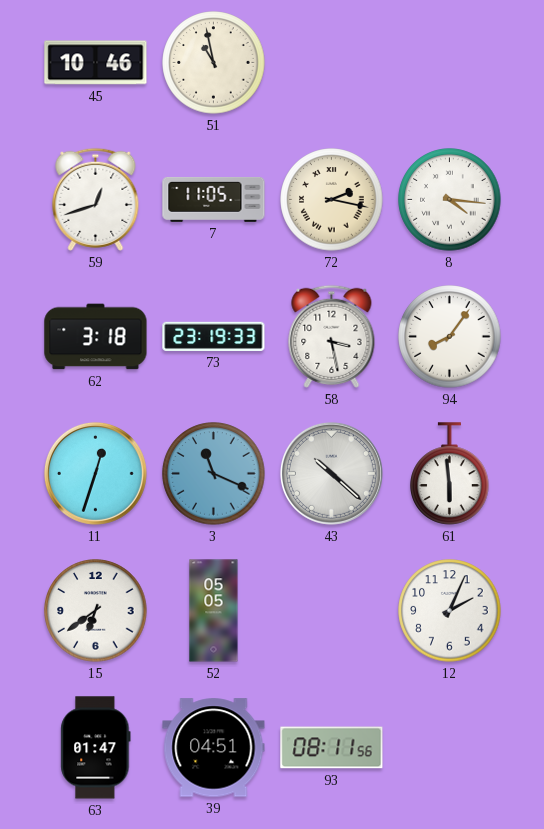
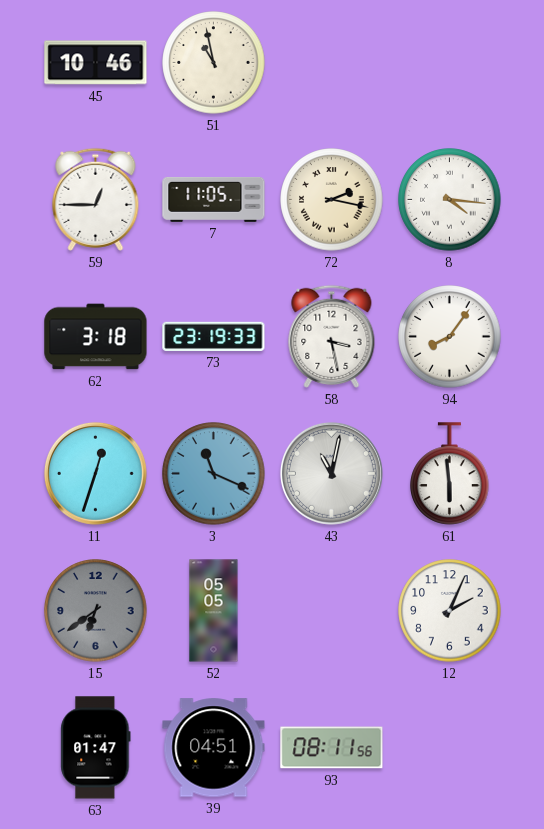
59: 12:42 -> 12:45
43: 10:22 -> 11:02
15 dial: white -> grey
